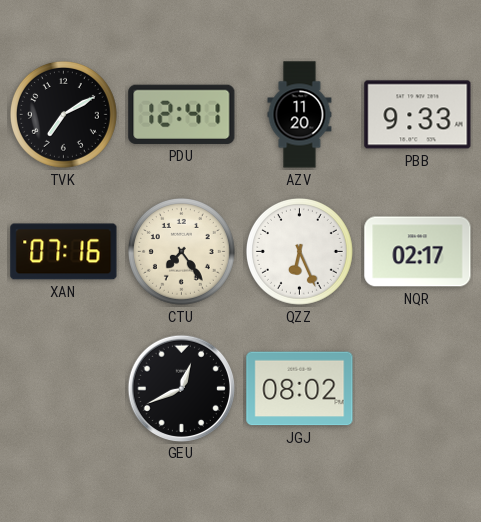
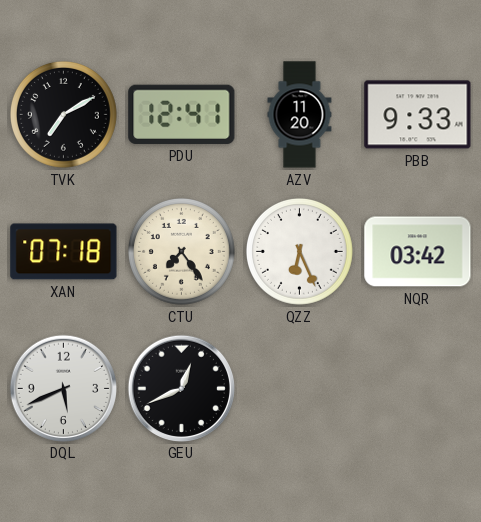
XAN: 07:16 -> 07:18
NQR: 02:17 -> 03:42
DQL: none -> 5:41
JGJ: 08:02 -> none
